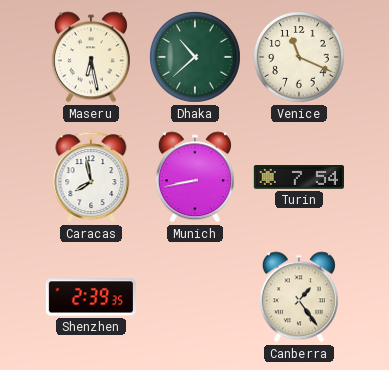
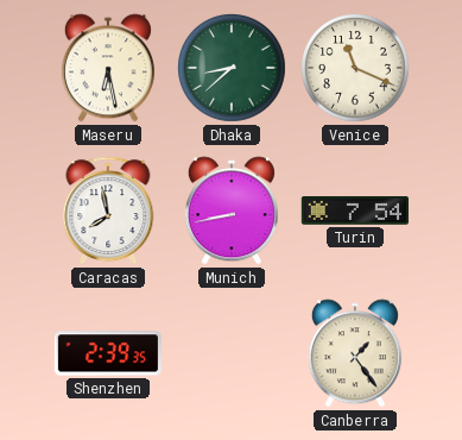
Dhaka: 10:38 -> 8:38
